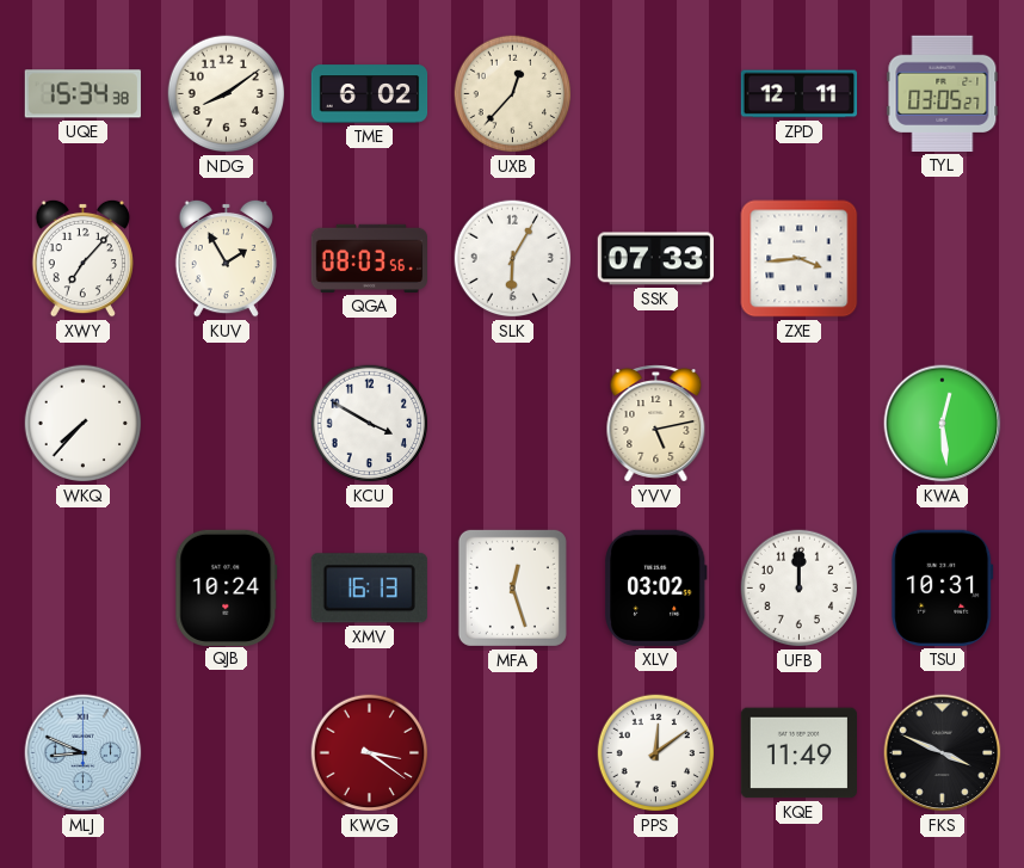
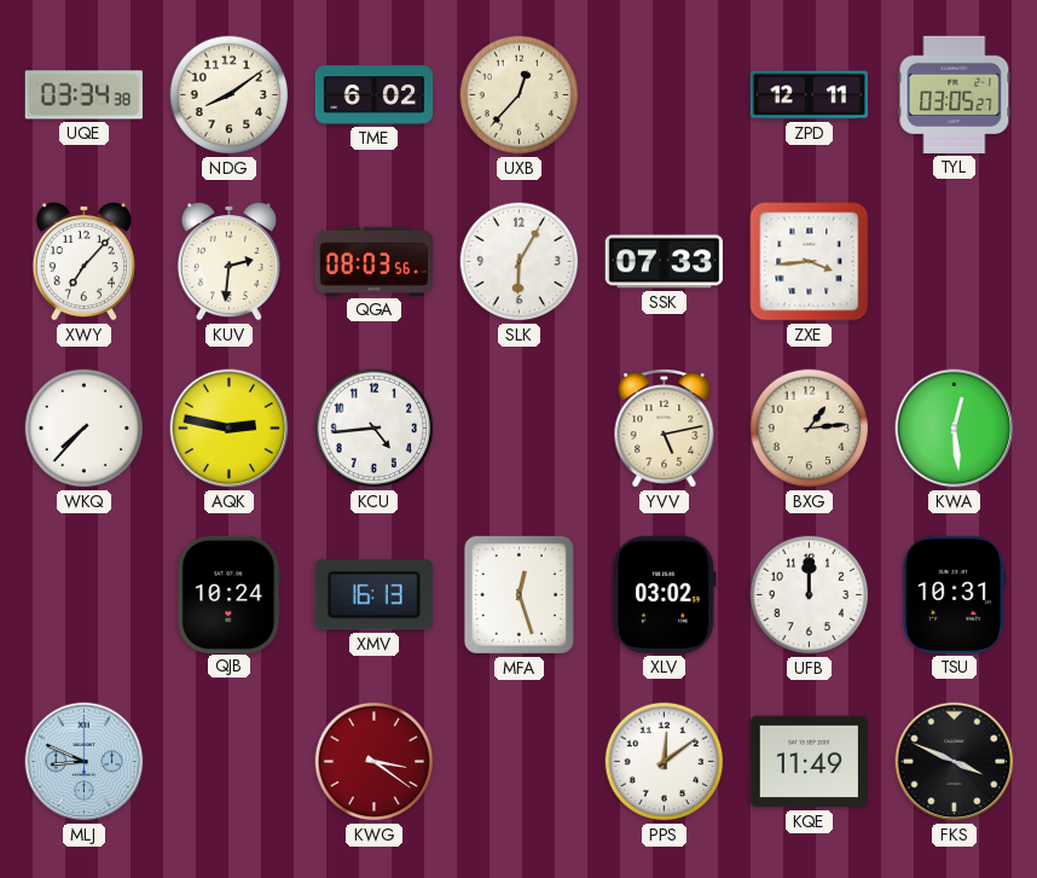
UQE: 15:34 -> 03:34
KUV: 1:55 -> 2:31
AQK: none -> 2:47
KCU: 3:50 -> 4:44
BXG: none -> 1:14
